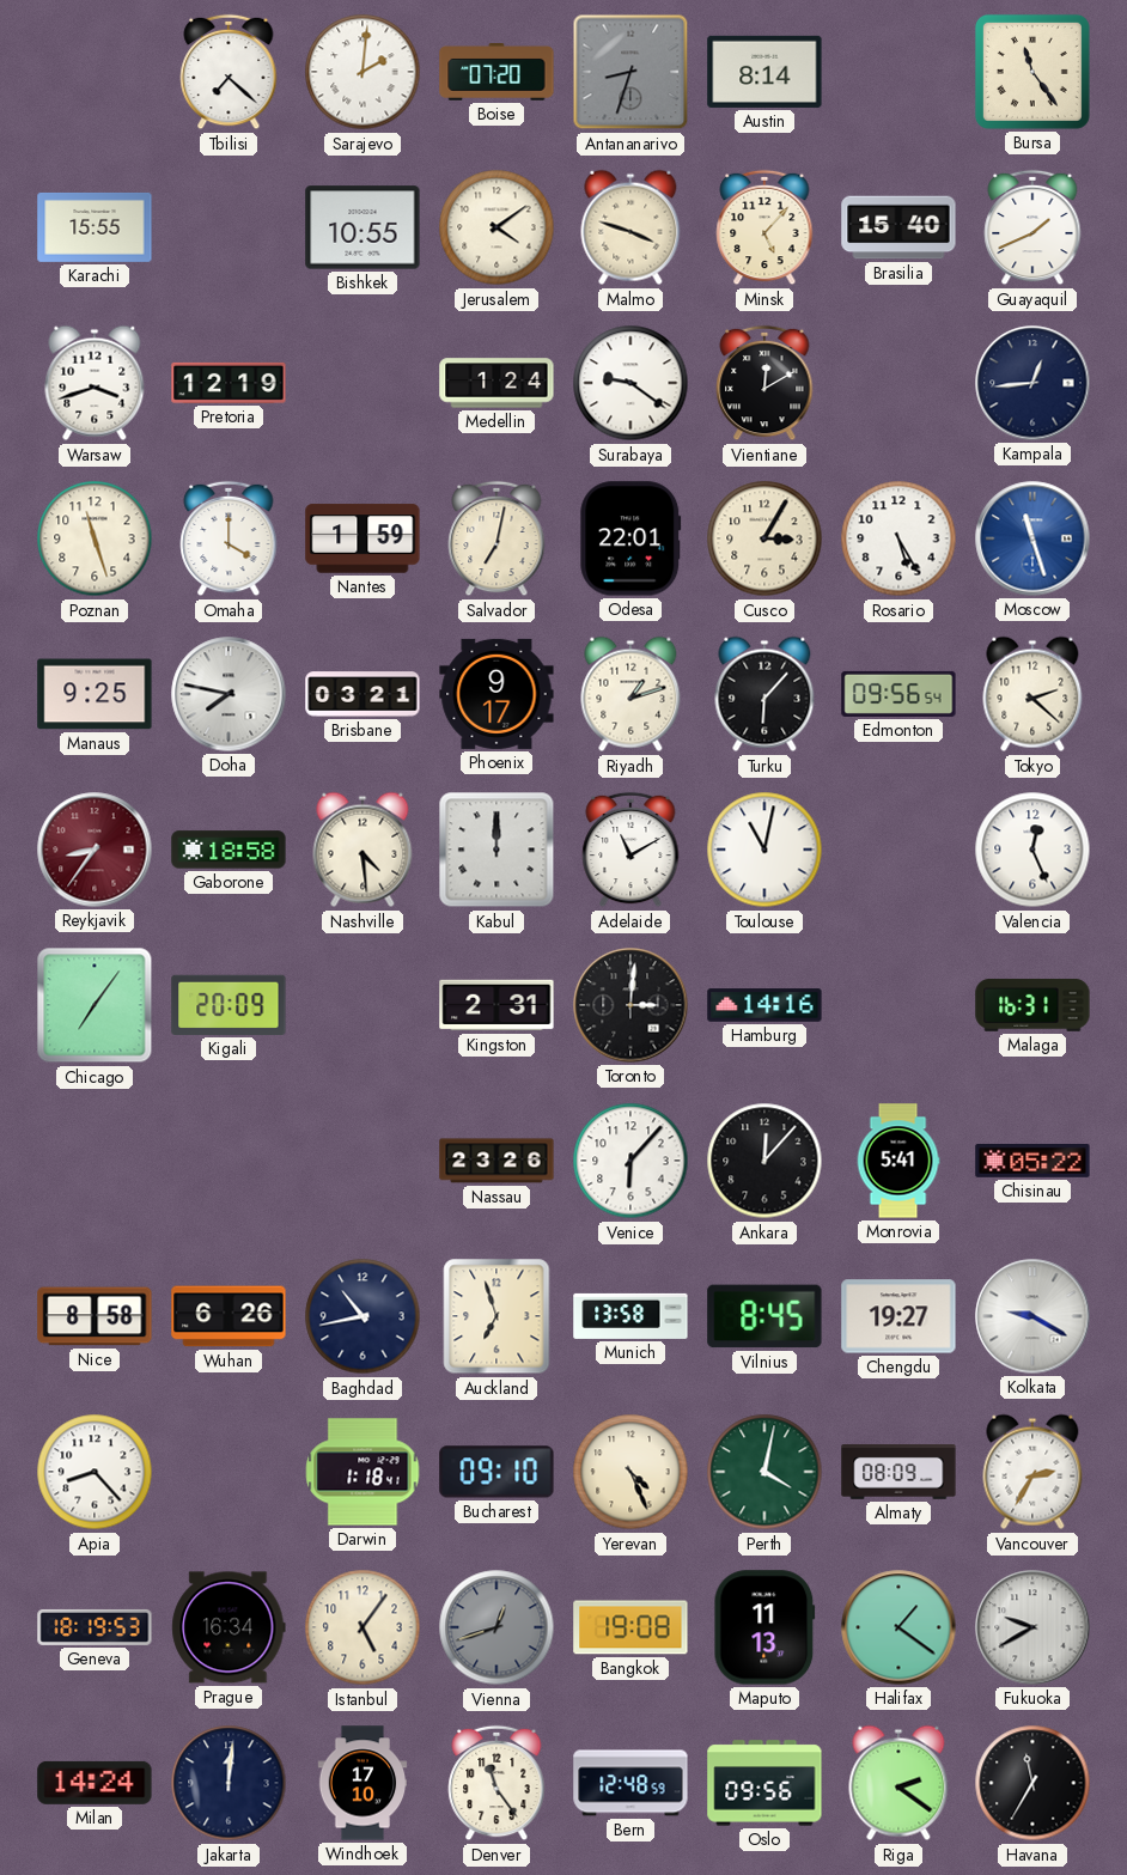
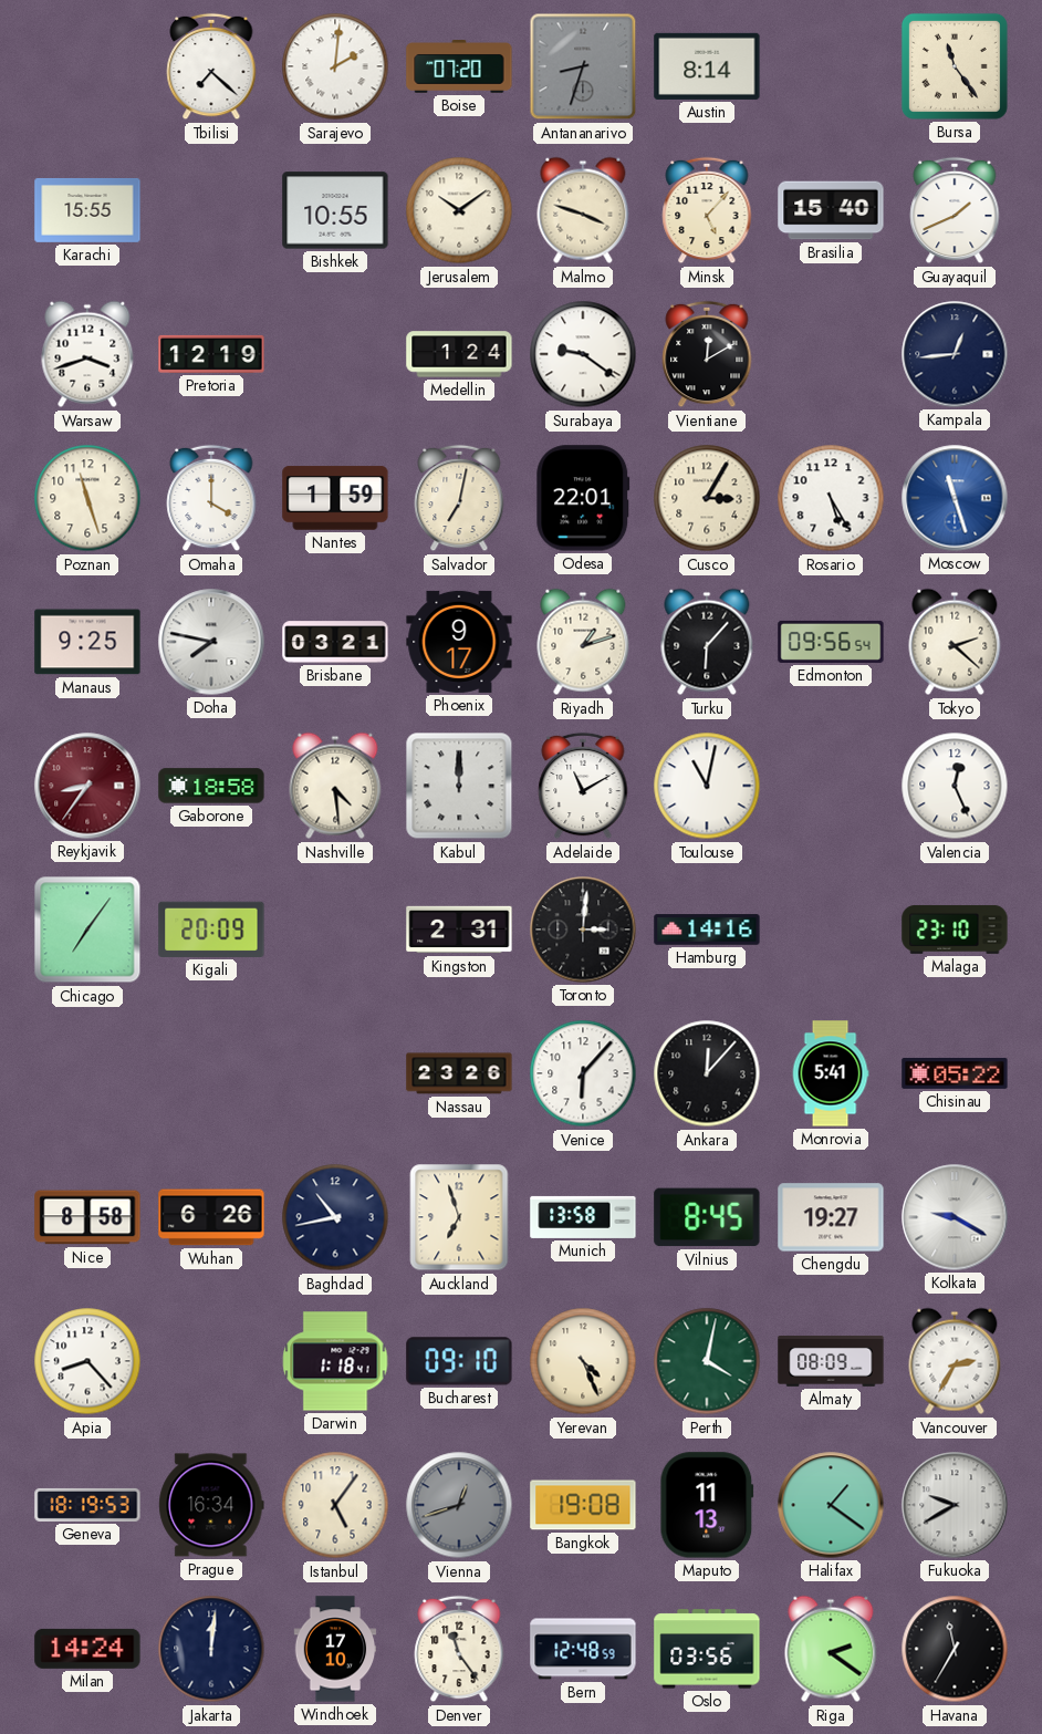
Jerusalem: 4:09 -> 10:09
Malaga: 16:31 -> 23:10
Oslo: 09:56 -> 03:56
